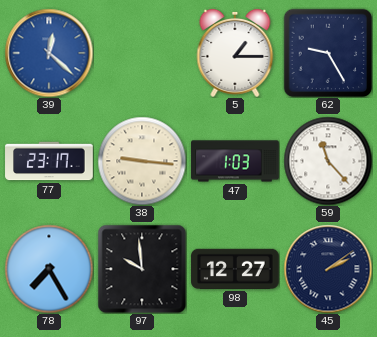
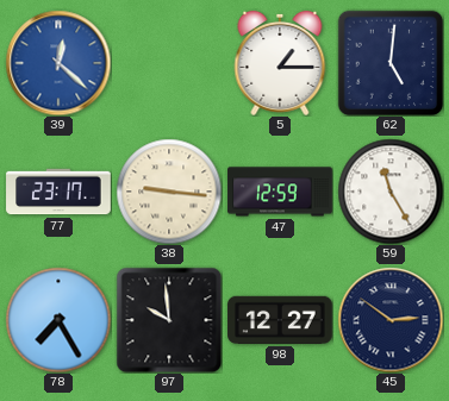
62: 9:25 -> 5:01
47: 1:03 -> 12:59
59: 11:23 -> 11:25
45: 2:09 -> 2:51
